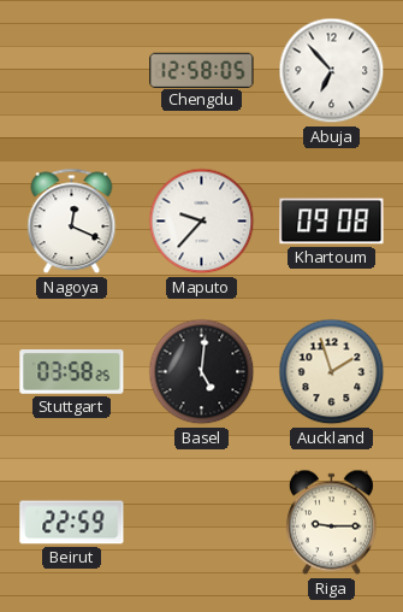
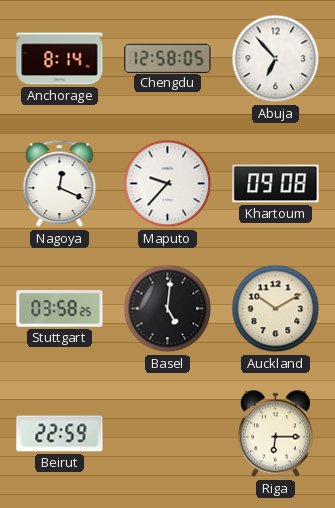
Anchorage: none -> 8:14
Auckland: 1:57 -> 10:10
Riga: 9:15 -> 6:15
